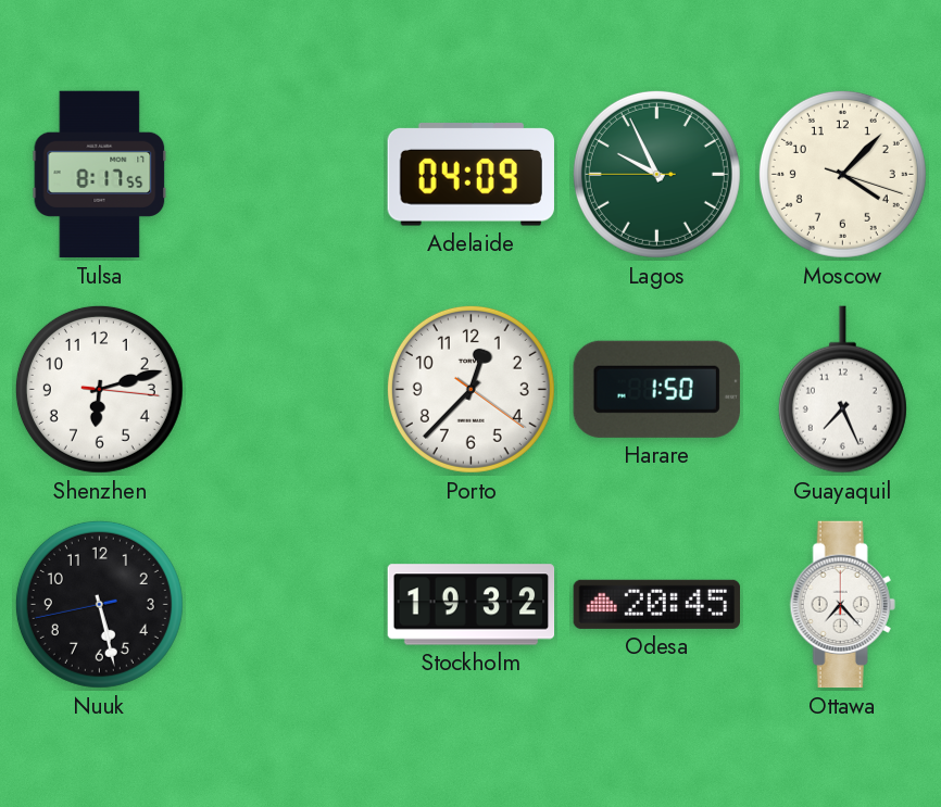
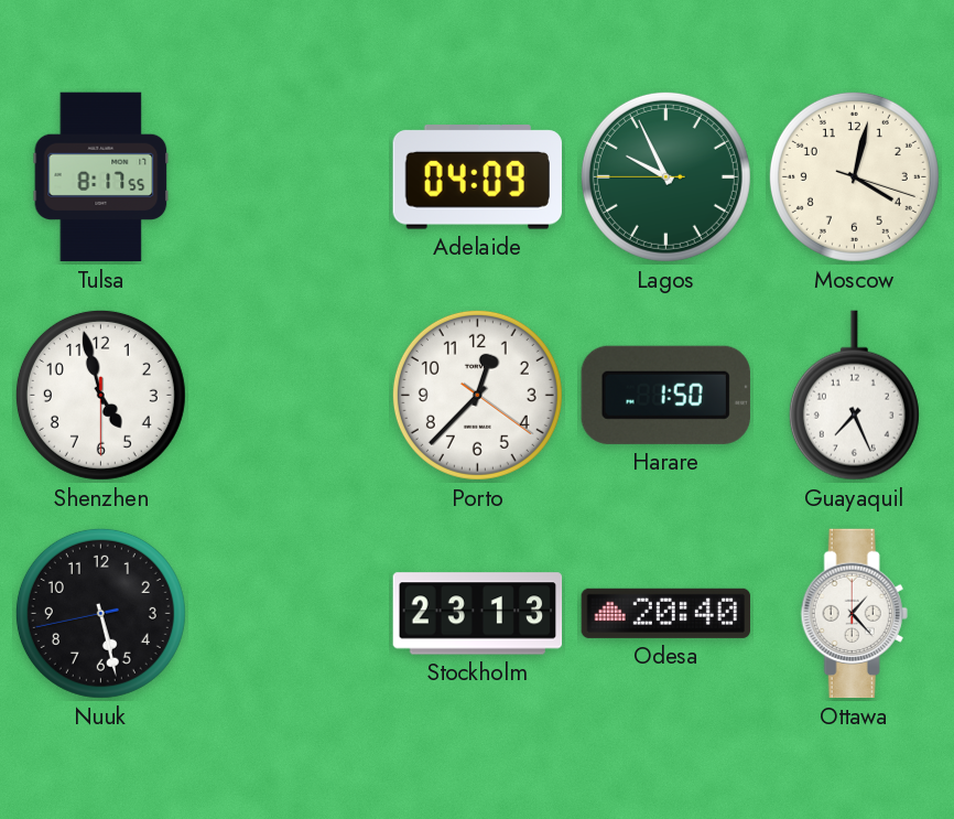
Moscow: 4:07 -> 4:02
Shenzhen: 6:12 -> 4:57
Stockholm: 19:32 -> 23:13
Odesa: 20:45 -> 20:40
Ottawa: 7:23 -> 1:23
